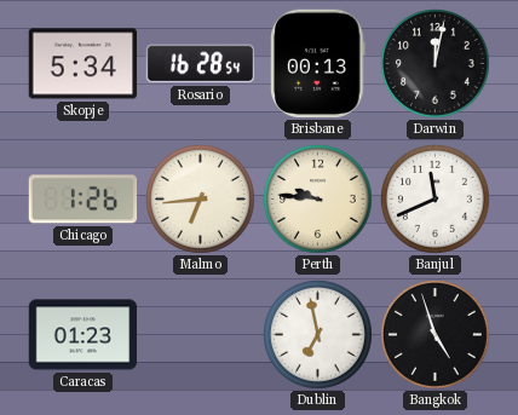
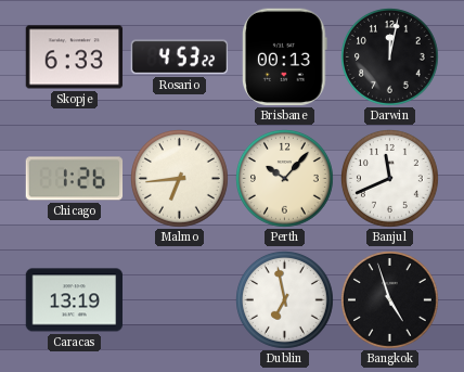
Skopje: 5:34 -> 6:33
Rosario: 16:28 -> 4:53
Perth: 9:46 -> 10:07
Caracas: 01:23 -> 13:19
